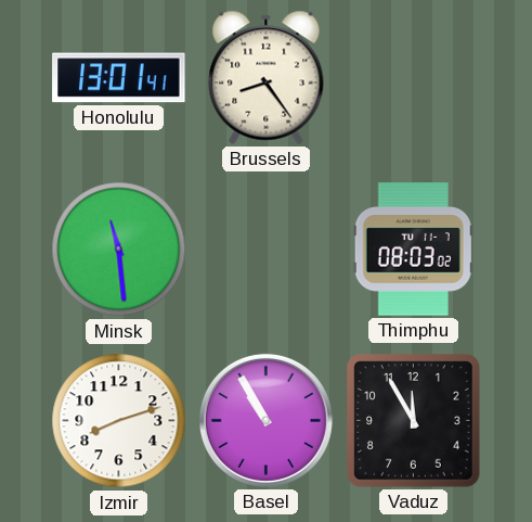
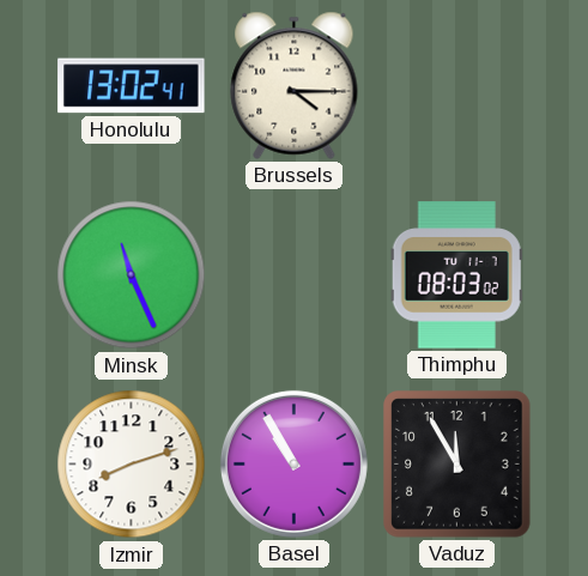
Honolulu: 13:01 -> 13:02
Brussels: 8:24 -> 4:15
Minsk: 11:29 -> 11:26
